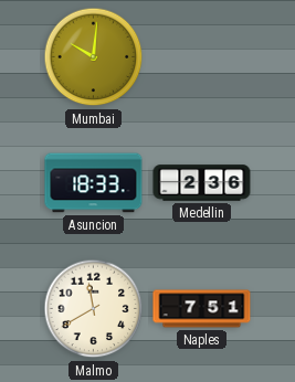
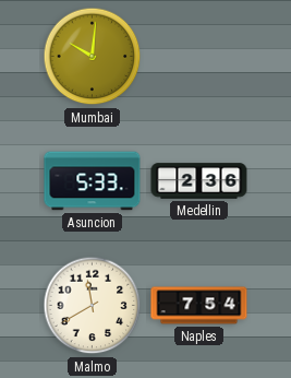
Asuncion: 18:33 -> 5:33
Naples: 7:51 -> 7:54
